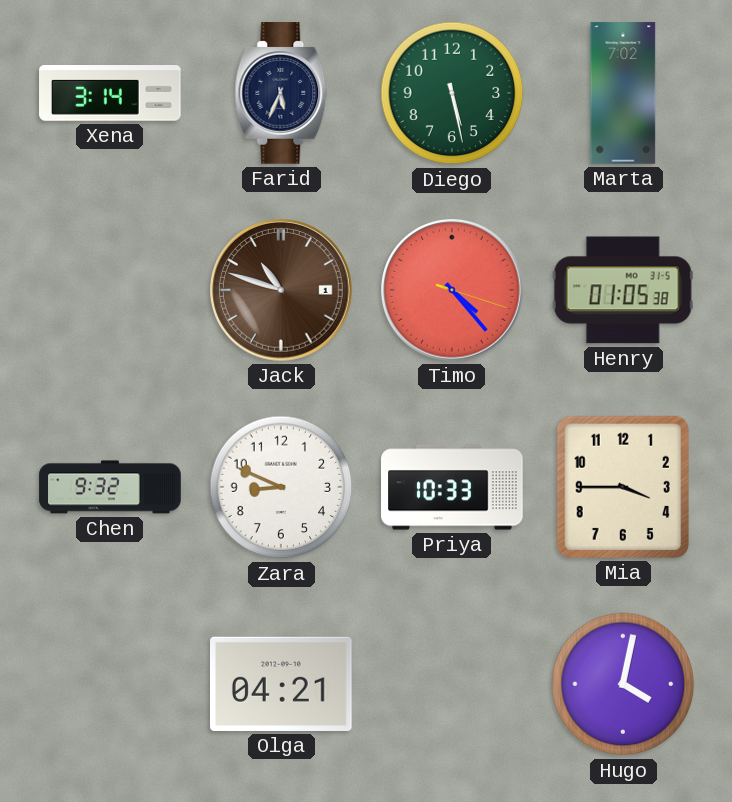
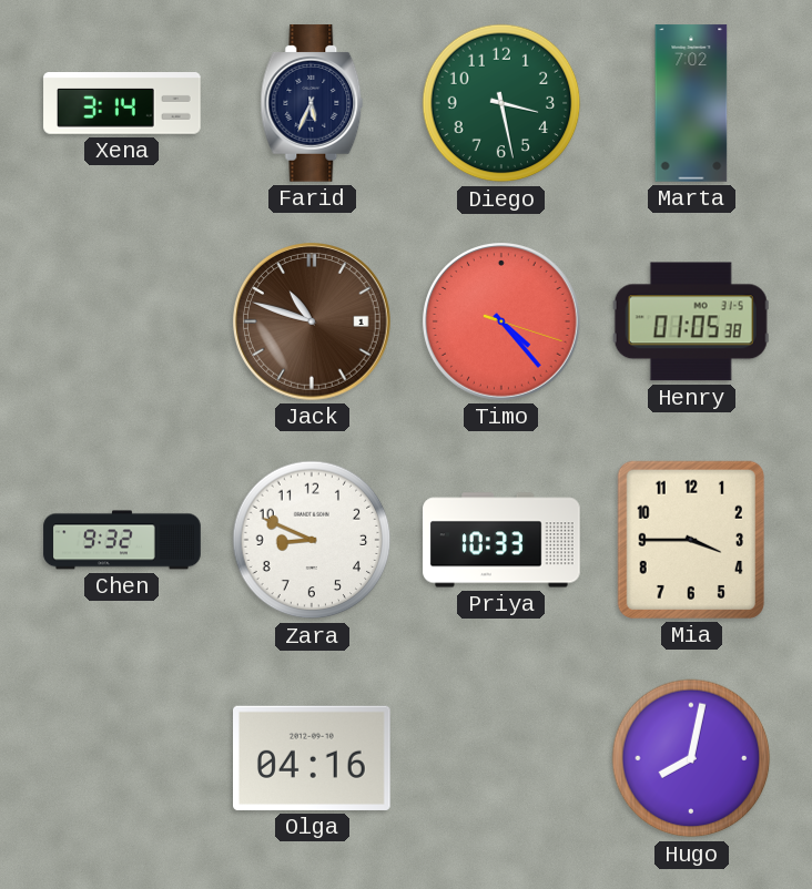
Diego: 5:28 -> 3:28
Olga: 04:21 -> 04:16
Hugo: 4:02 -> 8:02
